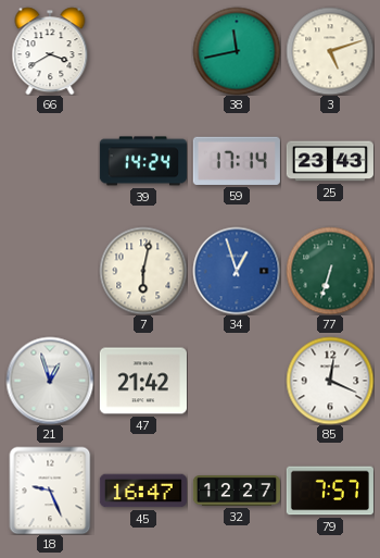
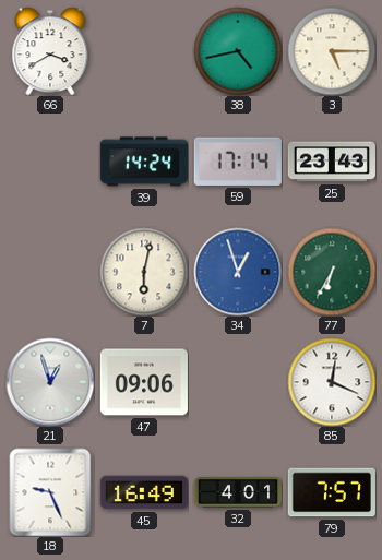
38: 11:43 -> 4:43
3: 5:12 -> 5:15
77: 6:33 -> 6:35
47: 21:42 -> 09:06
45: 16:47 -> 16:49
32: 12:27 -> 4:01
